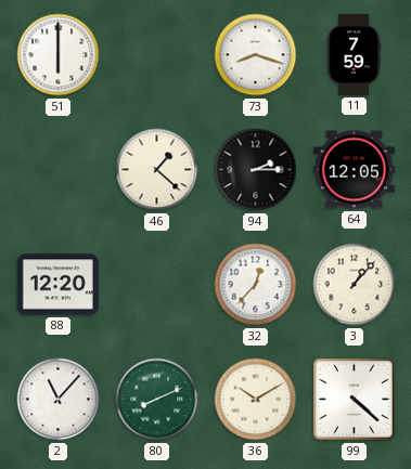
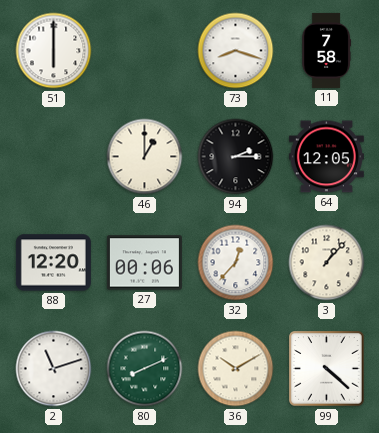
11: 7:59 -> 7:58
46: 1:22 -> 1:00
27: none -> 00:06
2: 11:07 -> 11:12
